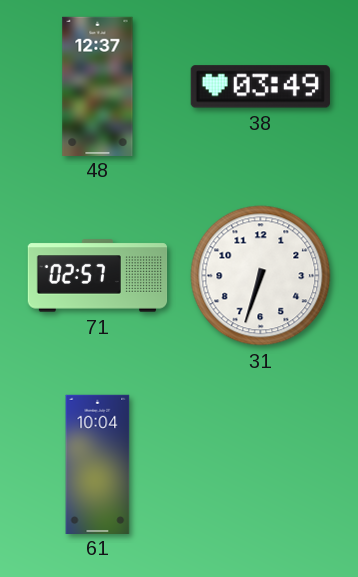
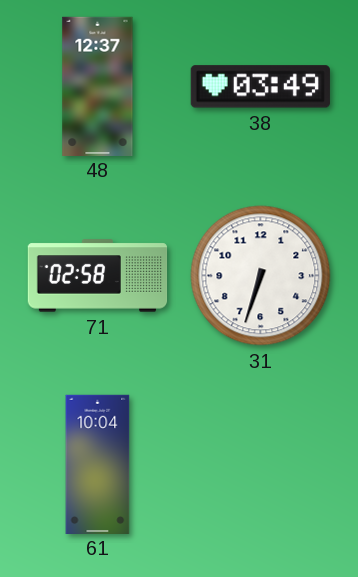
71: 02:57 -> 02:58
